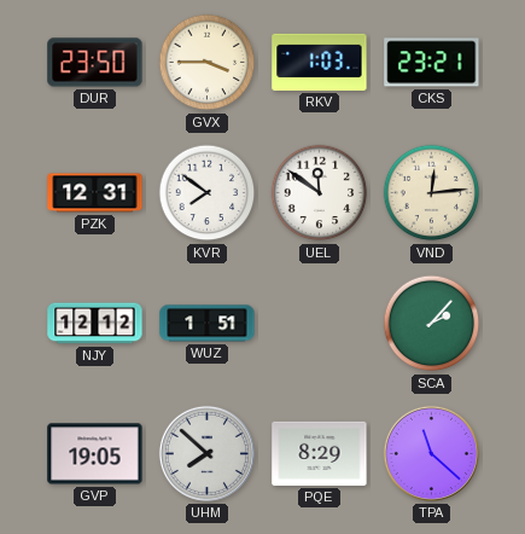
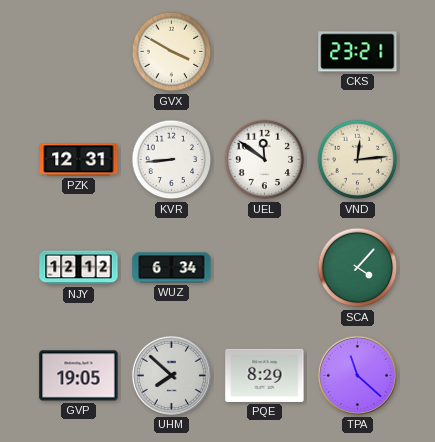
DUR: 23:50 -> none
GVX: 3:45 -> 3:50
RKV: 1:03 -> none
KVR: 7:51 -> 8:44
WUZ: 1:51 -> 6:34
SCA: 2:07 -> 4:07
